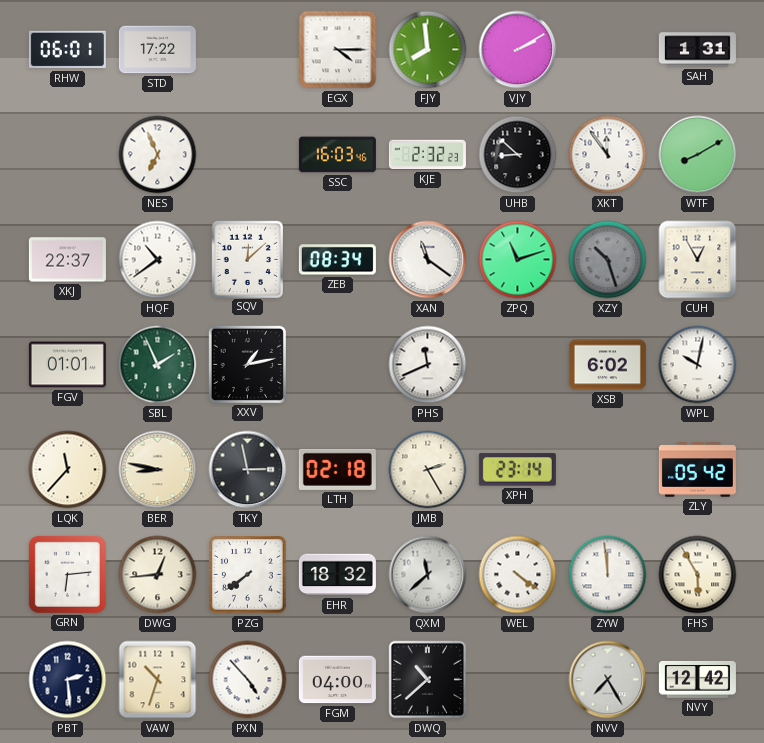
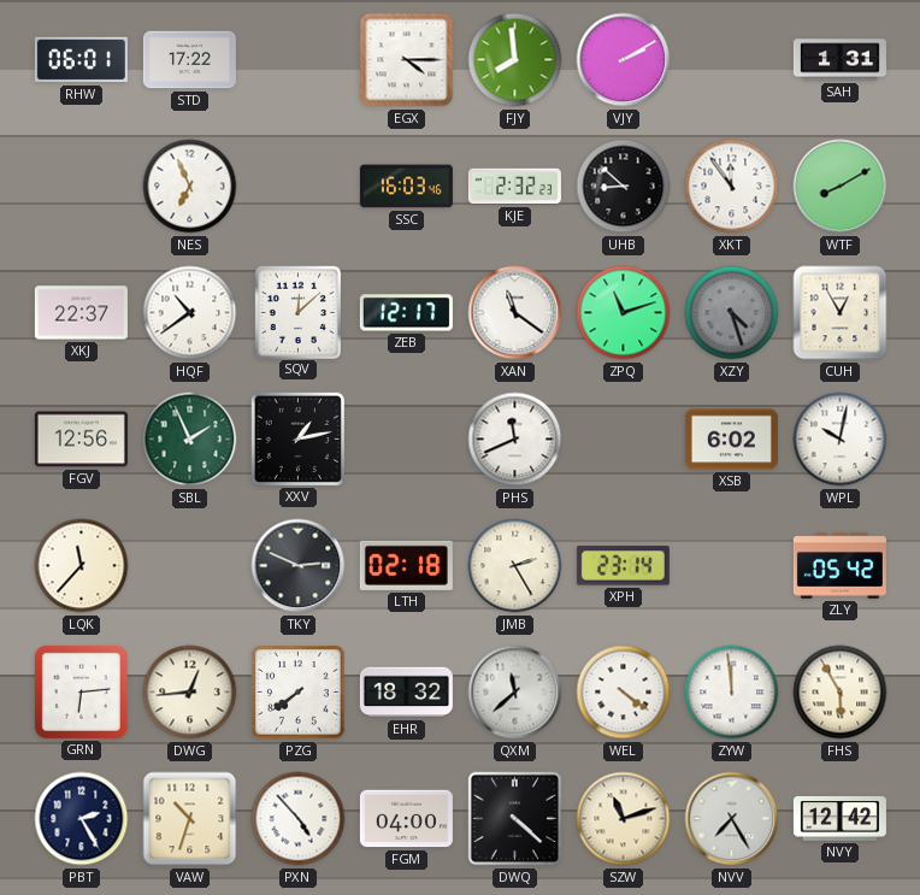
ZEB: 08:34 -> 12:17
XZY: 10:27 -> 4:27
FGV: 01:01 -> 12:56
BER: 8:47 -> none
TKY: 2:58 -> 2:49
PBT: 2:29 -> 2:25
DWQ: 10:38 -> 4:22
SZW: none -> 11:12
